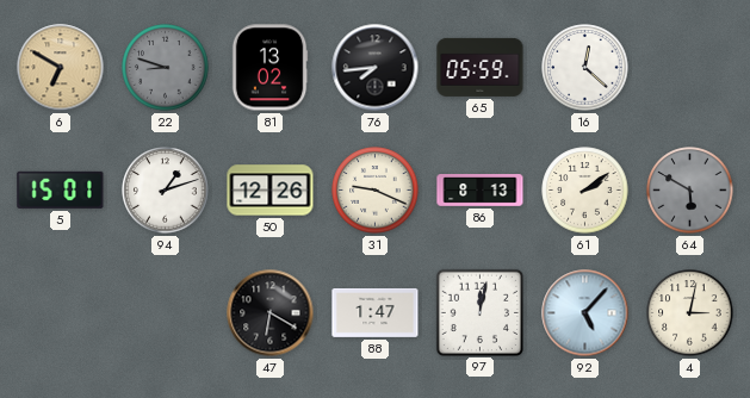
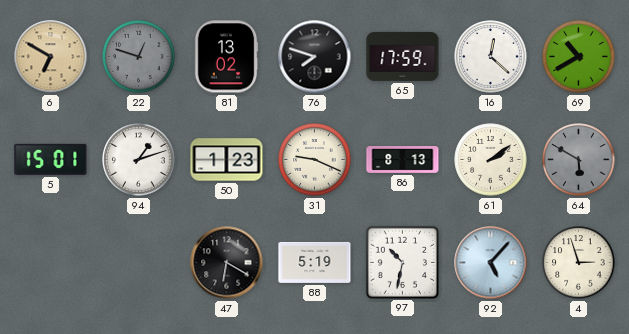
22: 8:48 -> 12:48
76: 7:44 -> 7:48
65: 05:59 -> 17:59
69: none -> 10:40
50: 12:26 -> 1:23
88: 1:47 -> 5:19
97: 12:02 -> 10:32
4: 3:02 -> 2:57
